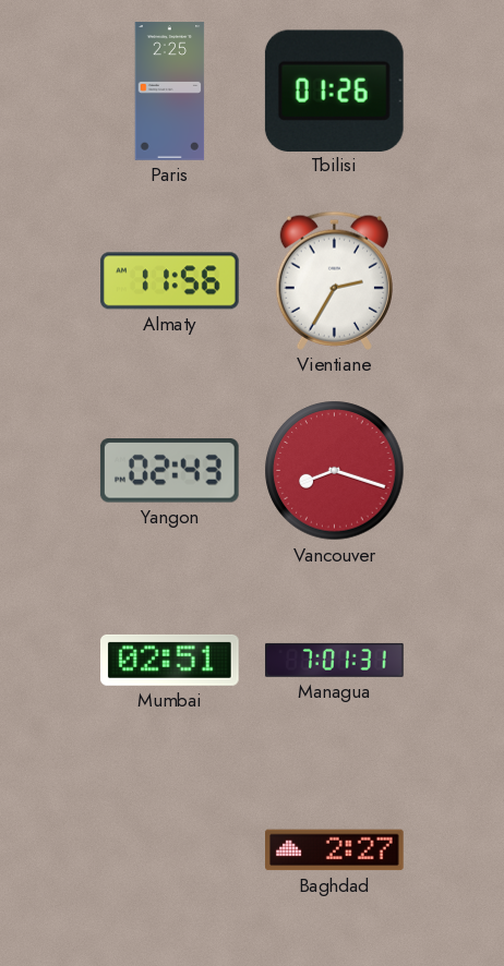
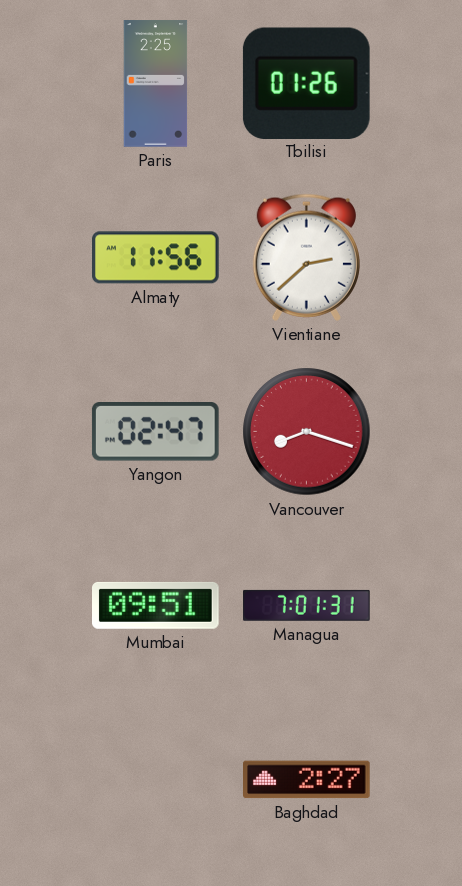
Vientiane: 2:35 -> 2:38
Yangon: 02:43 -> 02:47
Mumbai: 02:51 -> 09:51
